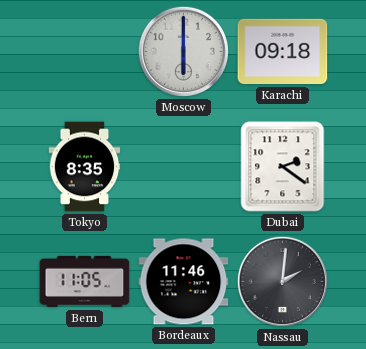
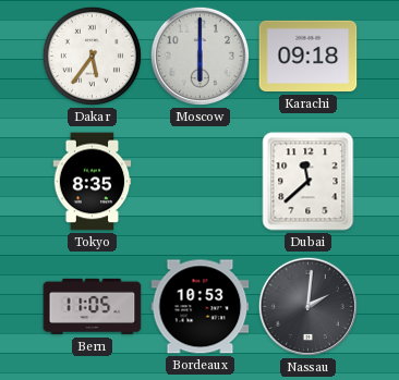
Dakar: none -> 5:36
Dubai: 2:21 -> 11:38
Bordeaux: 11:46 -> 10:53
